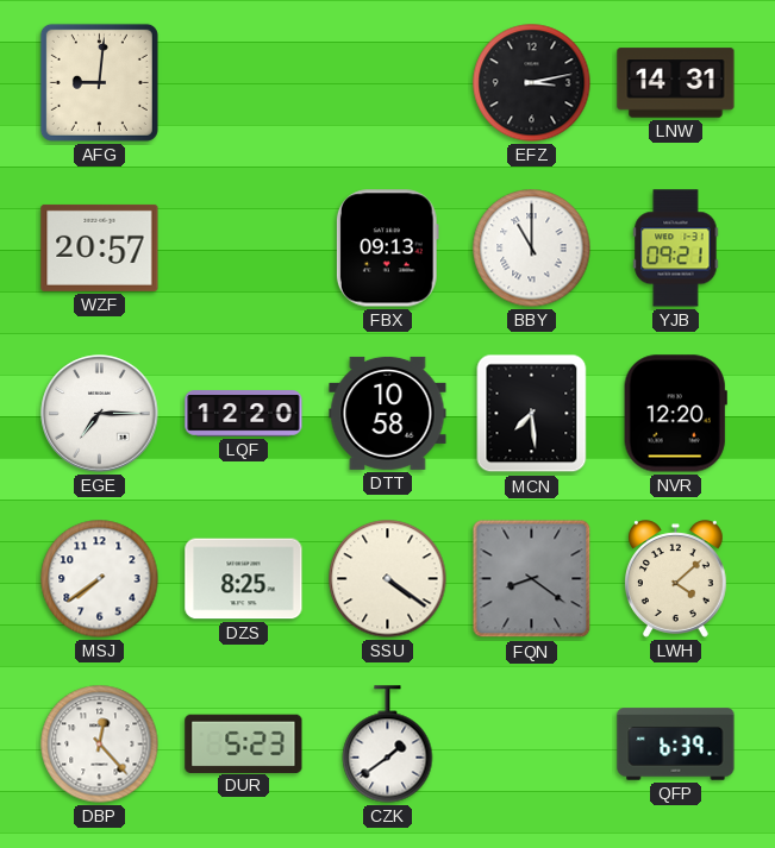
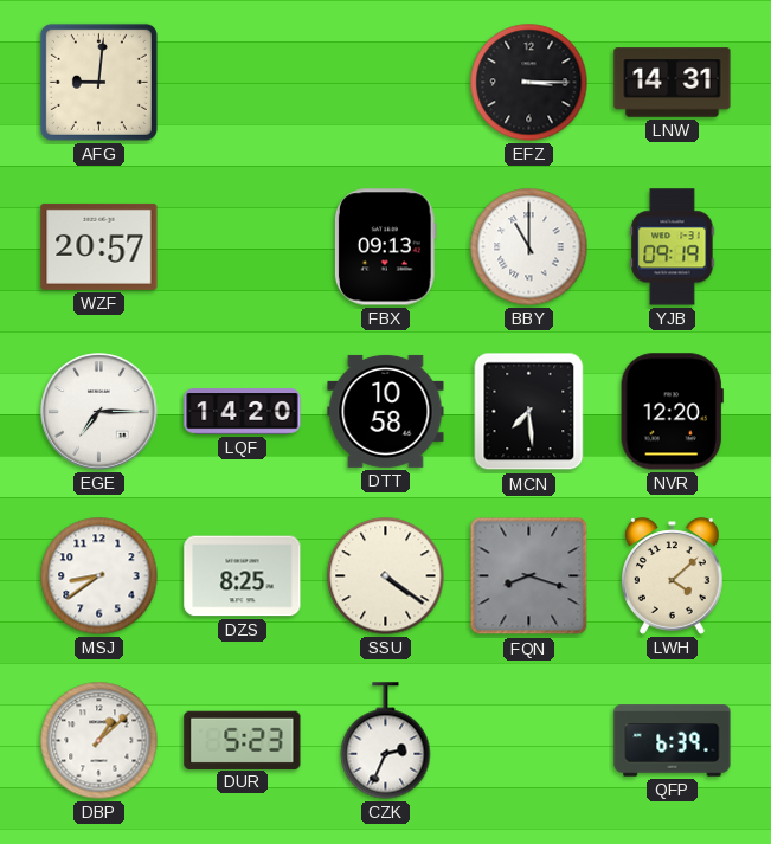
EFZ: 3:13 -> 3:15
YJB: 09:21 -> 09:19
LQF: 12:20 -> 14:20
MSJ: 7:39 -> 8:39
FQN: 8:21 -> 8:18
DBP: 12:23 -> 1:08
CZK: 1:39 -> 2:34
